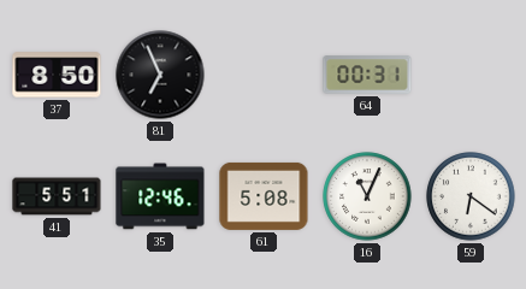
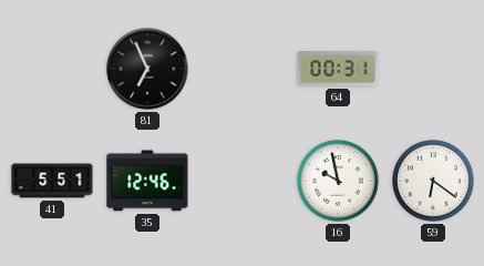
37: 8:50 -> none
61: 5:08 -> none
16: 11:04 -> 9:58
